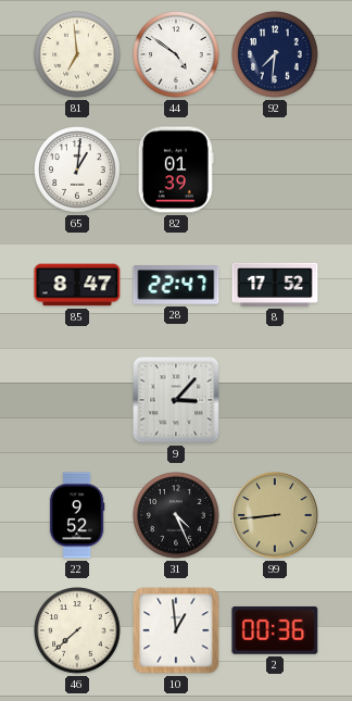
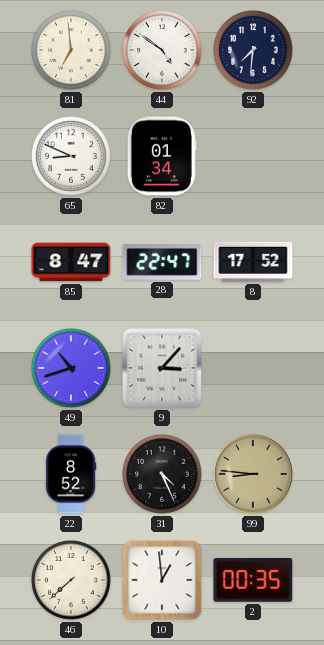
65: 1:01 -> 8:49
82: 01:39 -> 01:34
49: none -> 10:42
22: 9:52 -> 8:52
99: 8:44 -> 8:46
2: 00:36 -> 00:35
